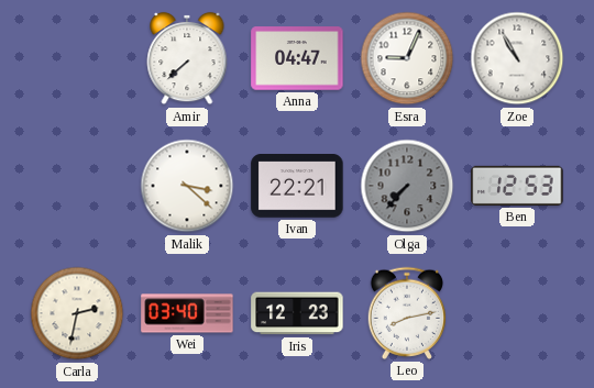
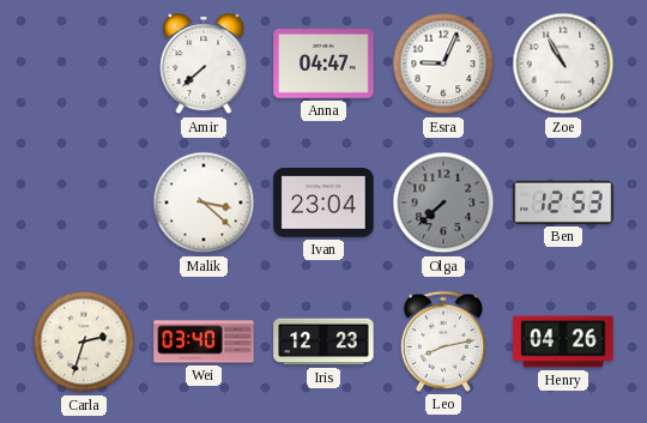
Ivan: 22:21 -> 23:04
Olga: 7:37 -> 7:38
Carla: 2:32 -> 2:33
Henry: none -> 04:26
